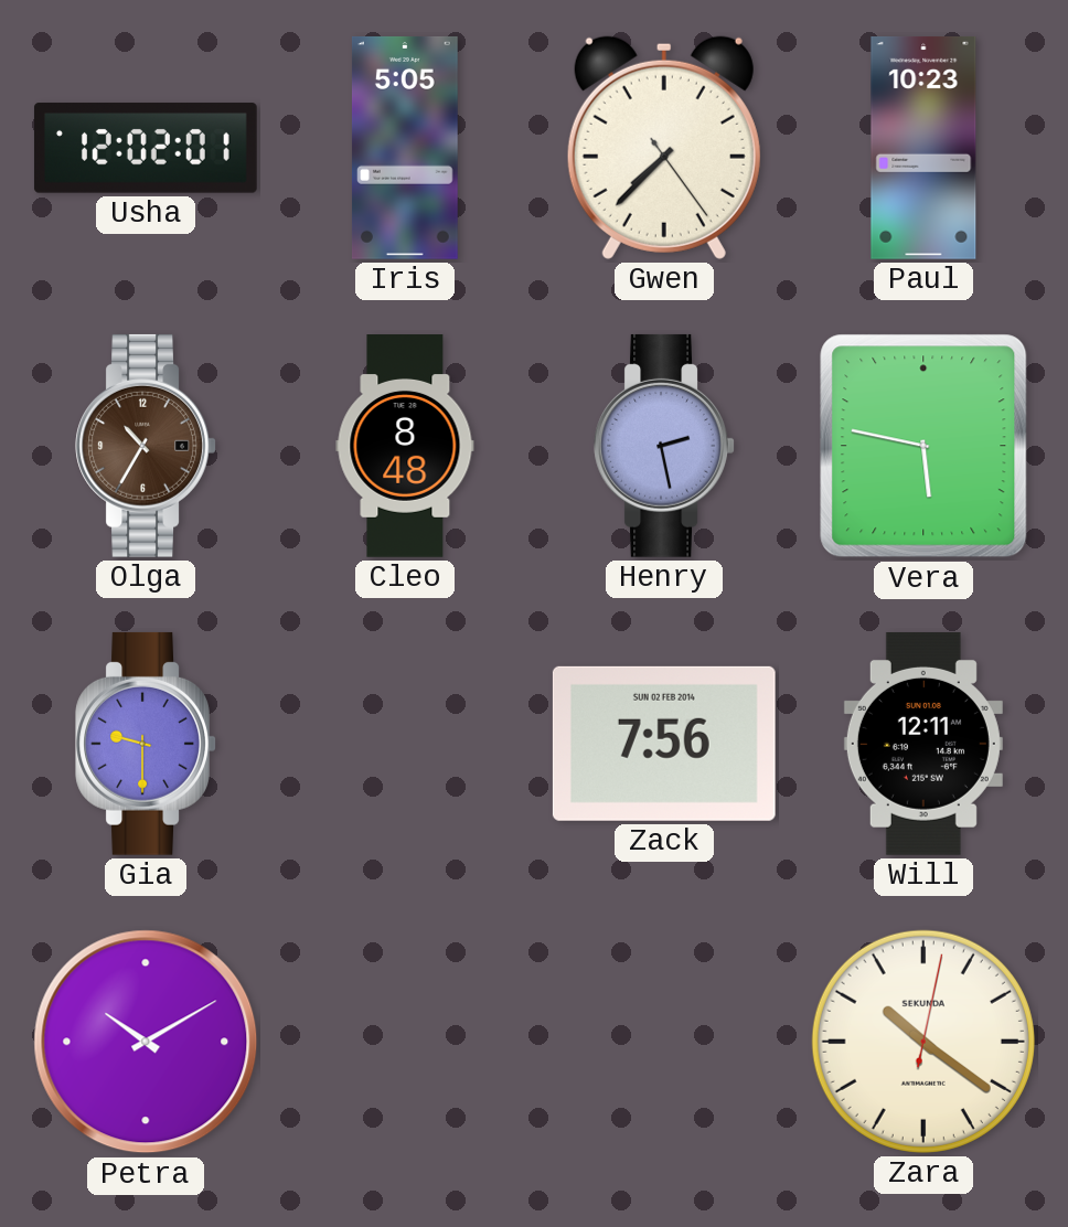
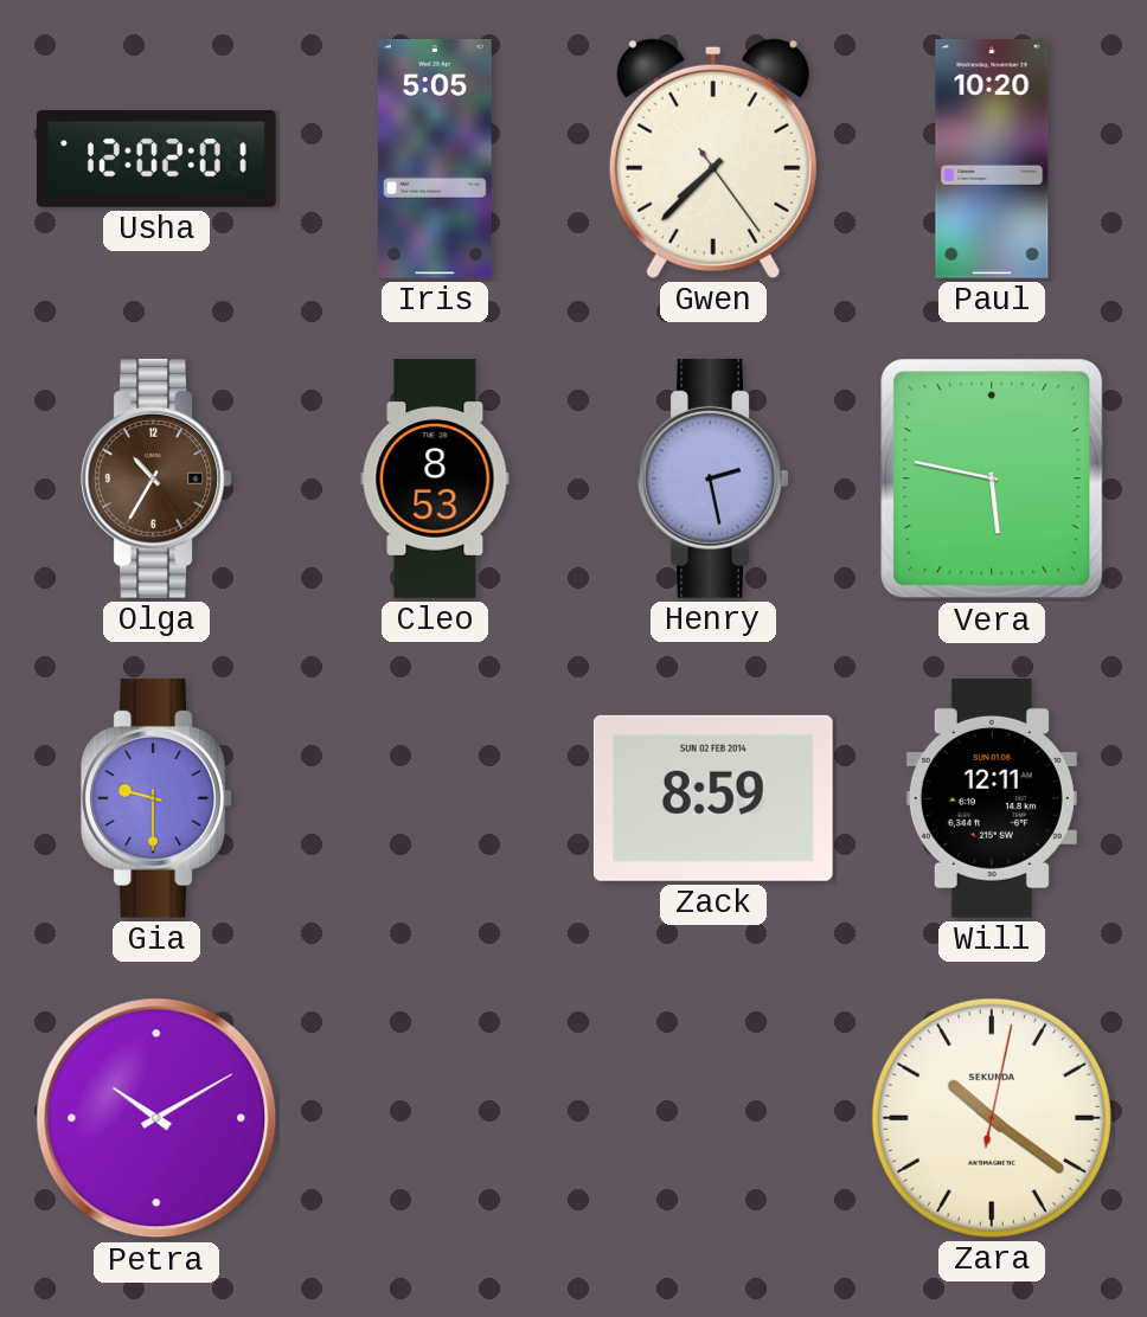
Paul: 10:23 -> 10:20
Cleo: 8:48 -> 8:53
Zack: 7:56 -> 8:59
